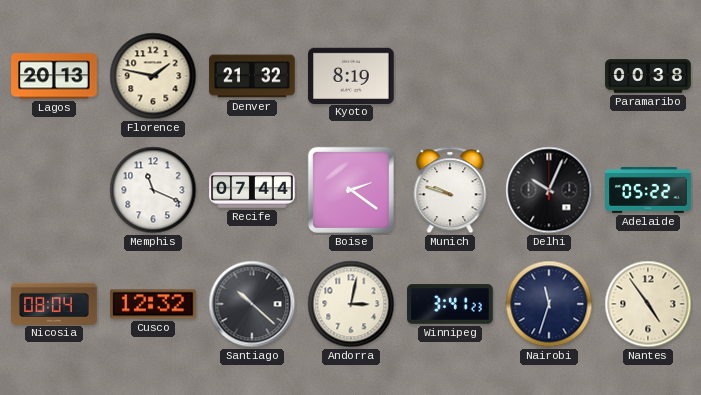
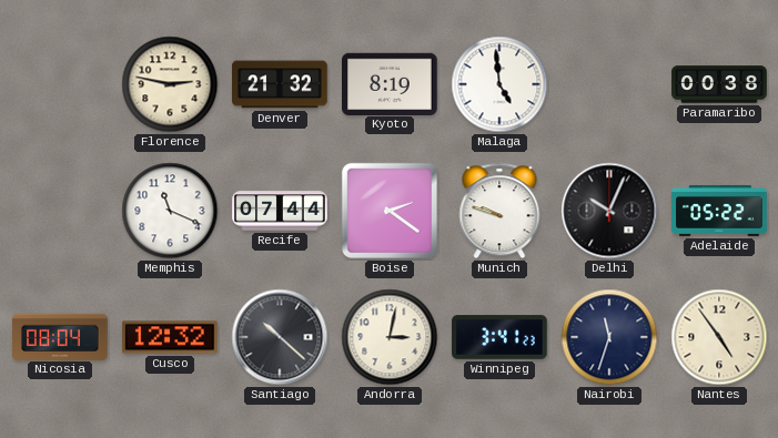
Lagos: 20:13 -> none
Florence: 1:47 -> 2:47
Malaga: none -> 4:59
